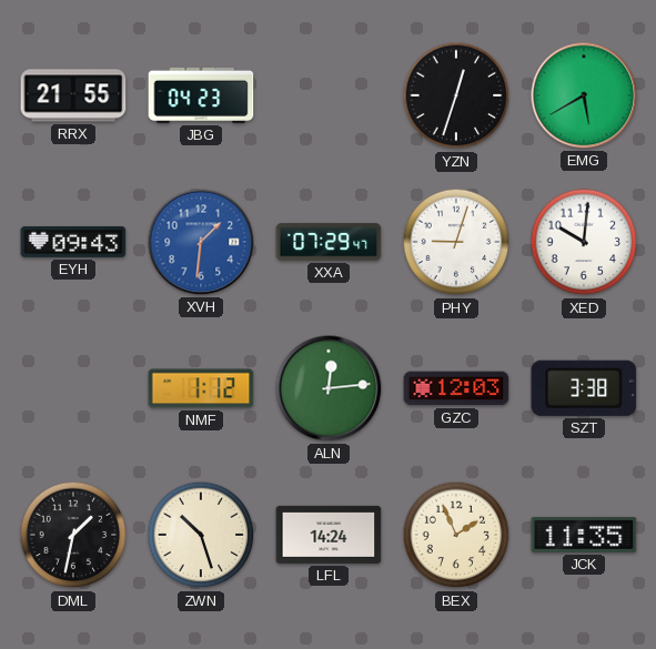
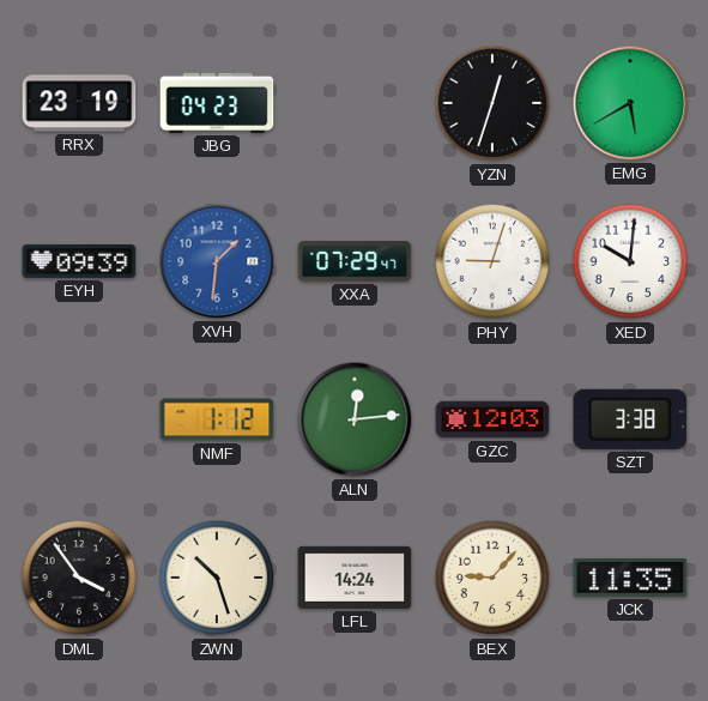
RRX: 21:55 -> 23:19
EYH: 09:43 -> 09:39
DML: 1:32 -> 3:54
BEX: 1:56 -> 9:07
